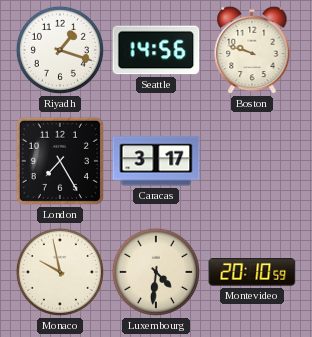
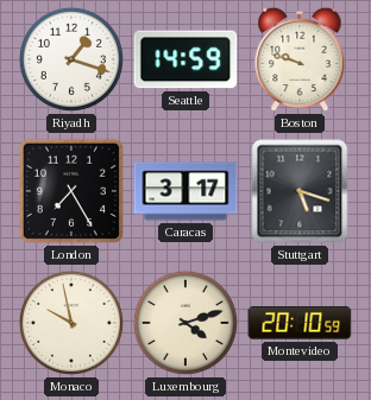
Seattle: 14:56 -> 14:59
Stuttgart: none -> 5:18
Luxembourg: 4:31 -> 4:12
